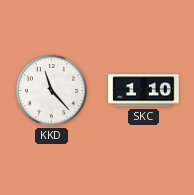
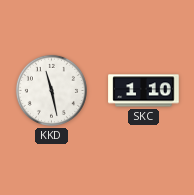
KKD: 11:23 -> 11:28
